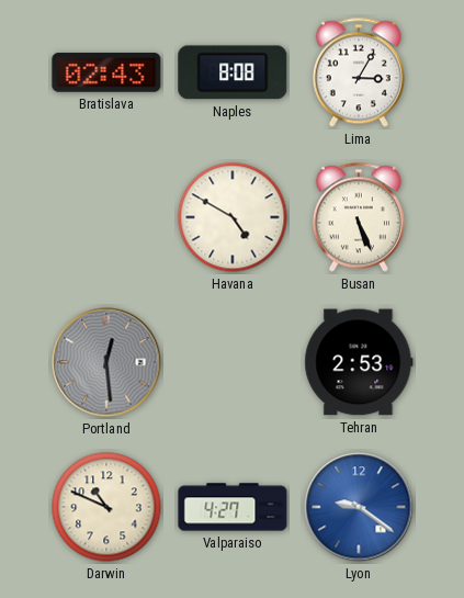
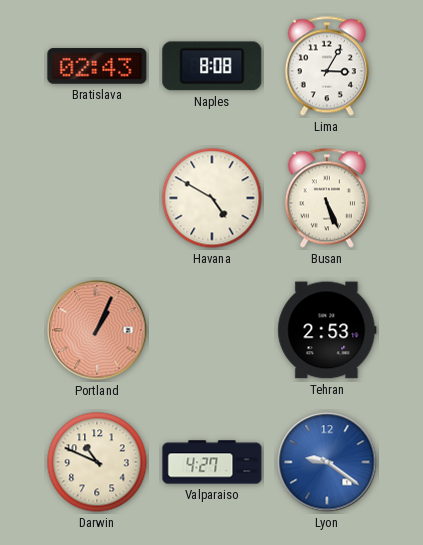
Portland: 12:29 -> 1:04
Portland dial: grey -> salmon
